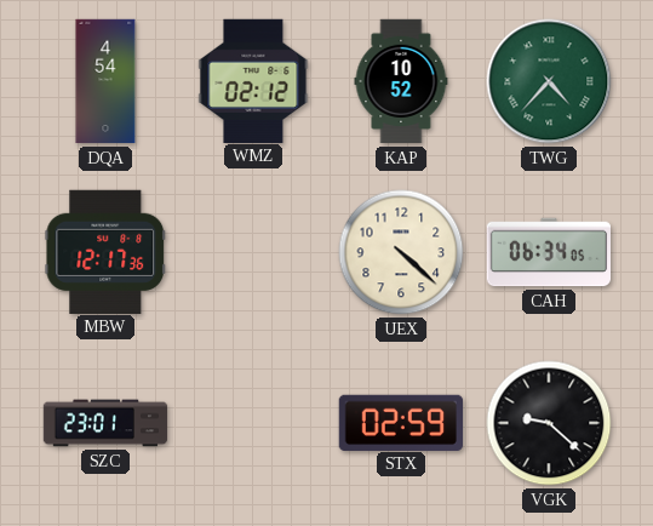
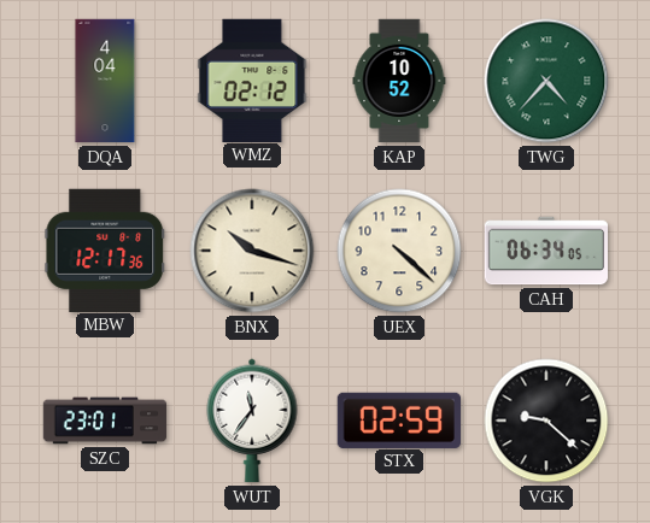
DQA: 4:54 -> 4:04
BNX: none -> 10:18
WUT: none -> 11:36
